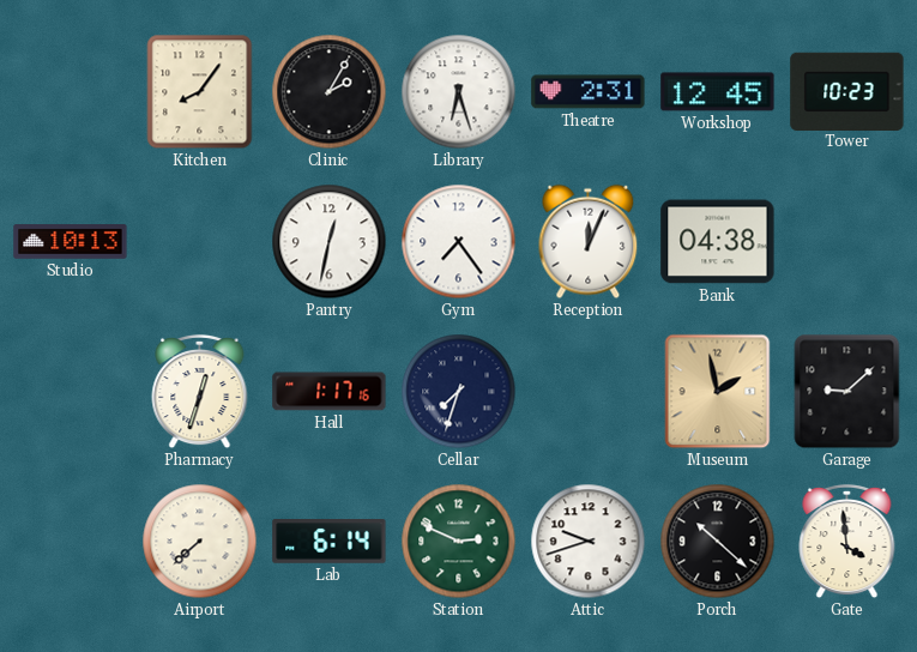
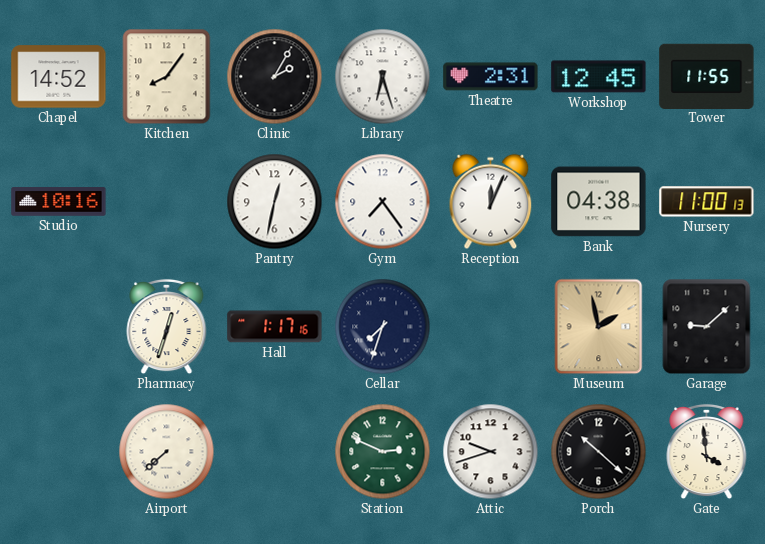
Chapel: none -> 14:52
Tower: 10:23 -> 11:55
Studio: 10:13 -> 10:16
Nursery: none -> 11:00
Lab: 6:14 -> none
